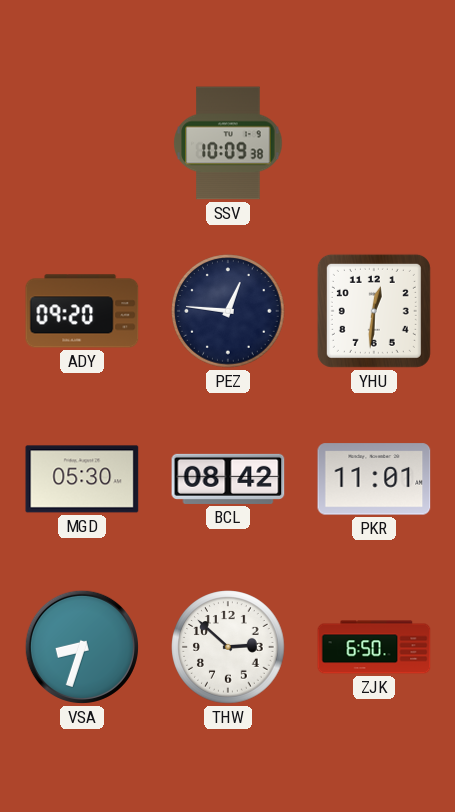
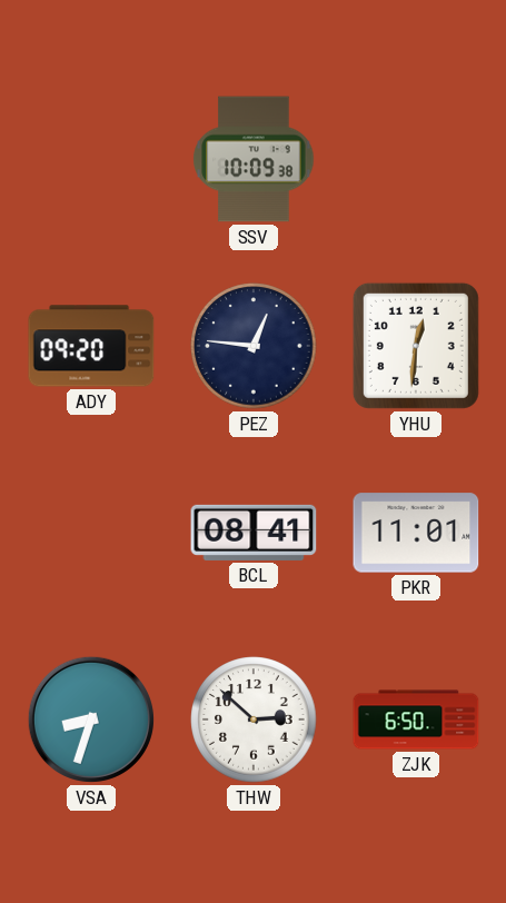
MGD: 05:30 -> none
BCL: 08:42 -> 08:41
